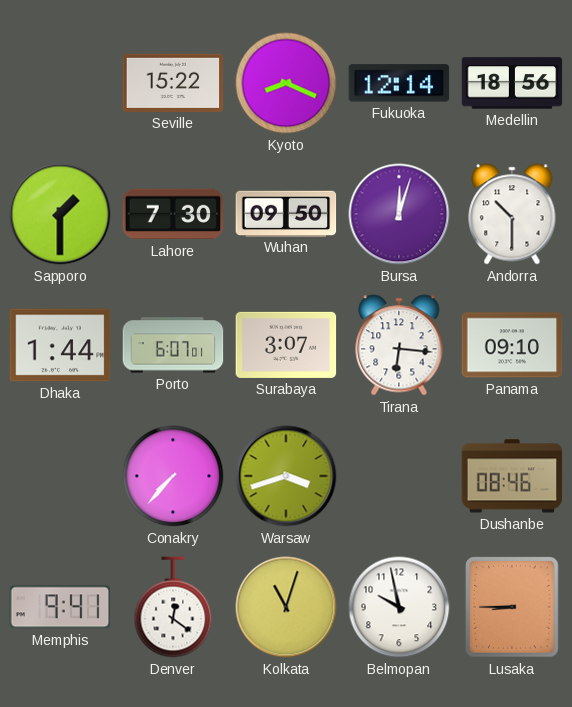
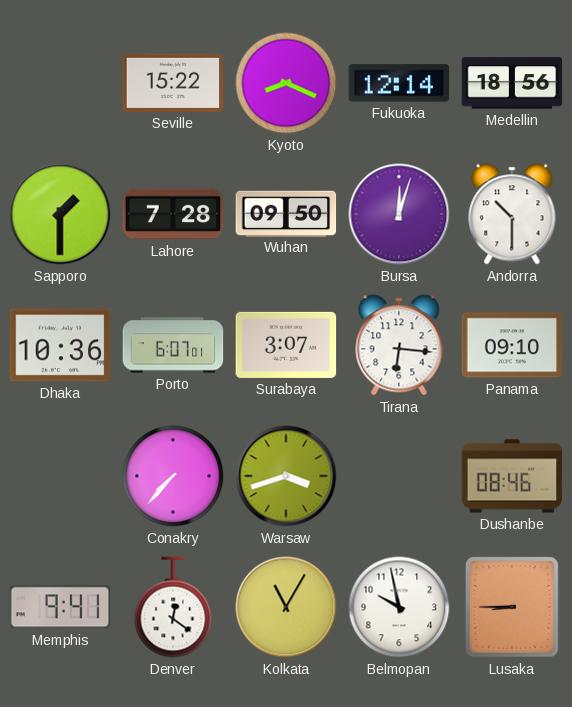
Lahore: 7:30 -> 7:28
Dhaka: 1:44 -> 10:36
Kolkata: 11:03 -> 11:05
